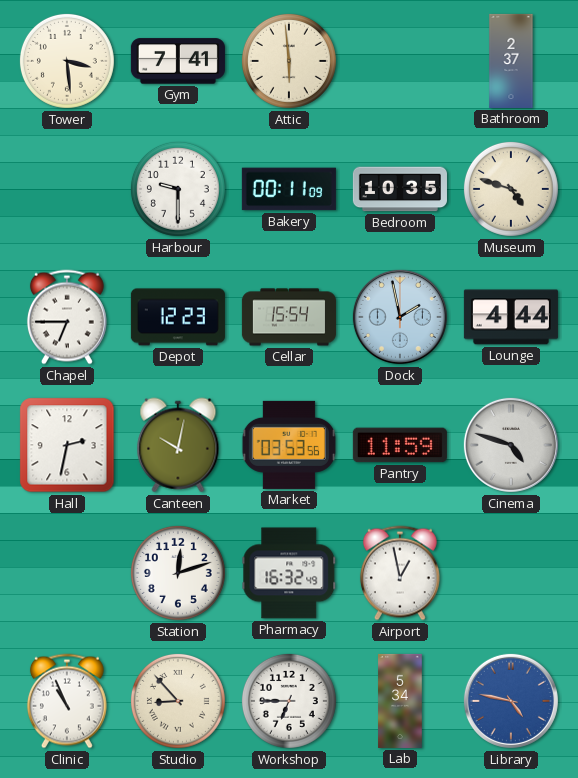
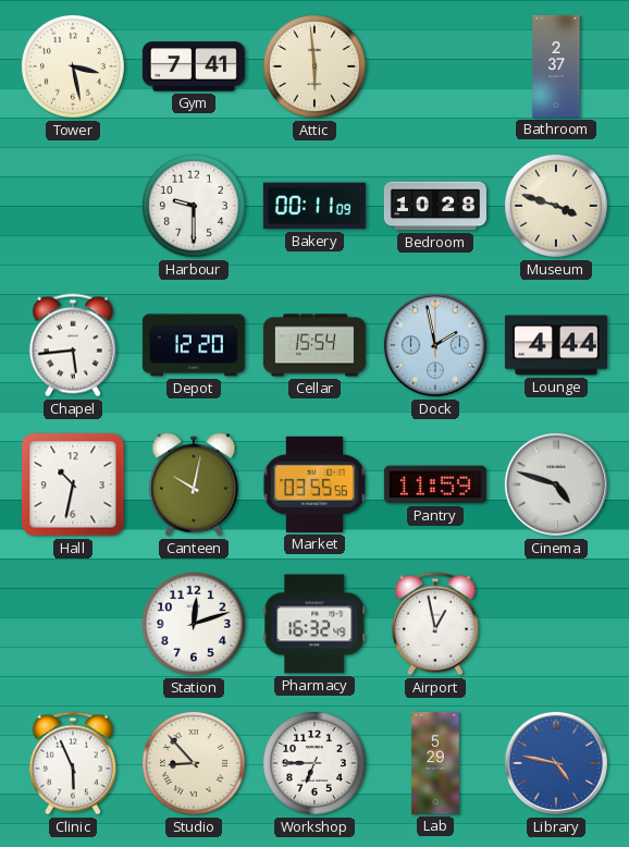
Tower: 3:29 -> 3:28
Bedroom: 10:35 -> 10:28
Museum: 4:48 -> 3:48
Chapel: 6:45 -> 5:44
Depot: 12:23 -> 12:20
Hall: 2:32 -> 10:32
Market: 03:53 -> 03:55
Clinic: 10:56 -> 5:56
Lab: 5:34 -> 5:29
